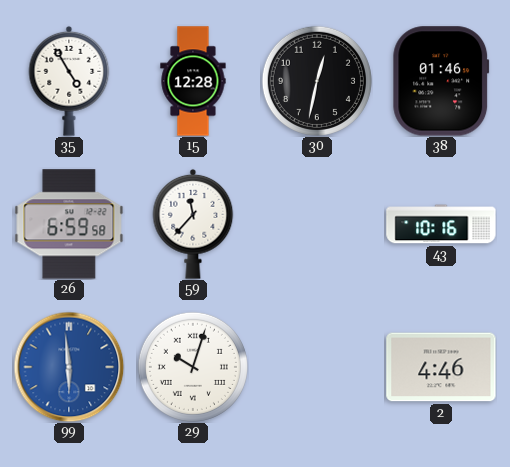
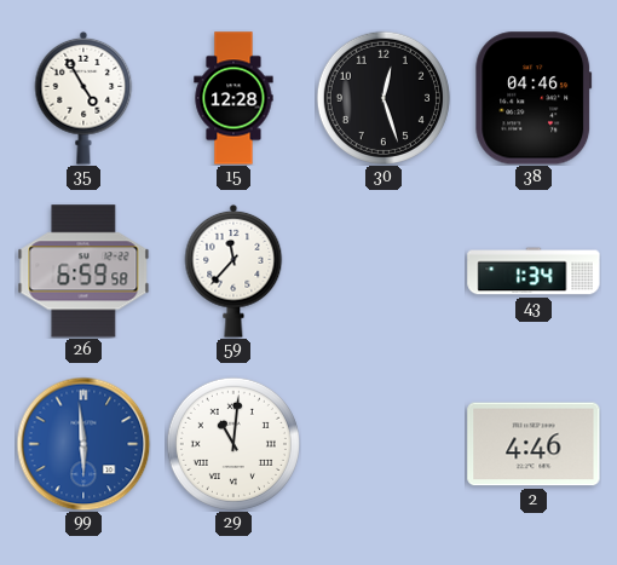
30: 12:32 -> 12:27
38: 01:46 -> 04:46
43: 10:16 -> 1:34
29: 10:03 -> 11:01
